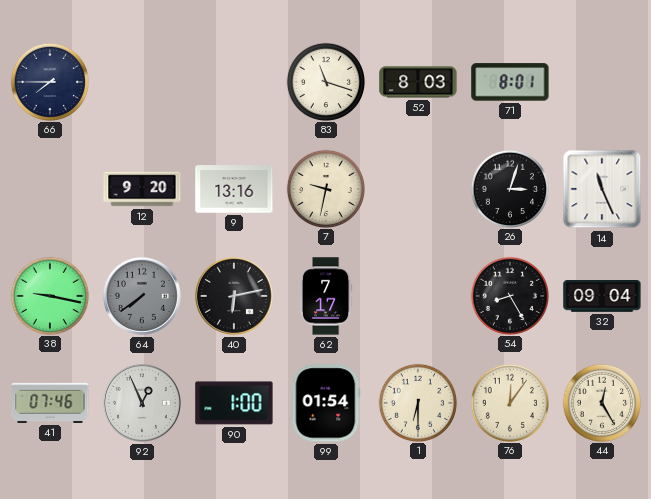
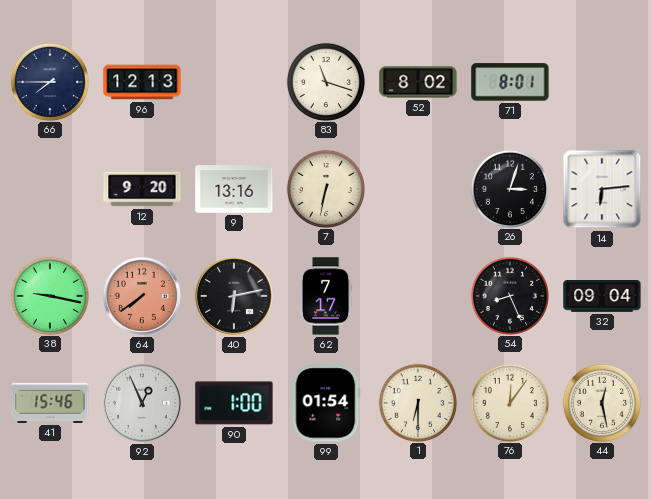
96: none -> 12:13
52: 8:03 -> 8:02
7: 9:32 -> 6:32
14: 11:26 -> 6:14
64 dial: grey -> salmon
54: 8:25 -> 8:26
41: 07:46 -> 15:46
44: 12:25 -> 12:28
